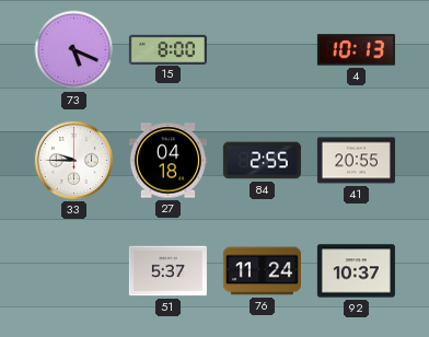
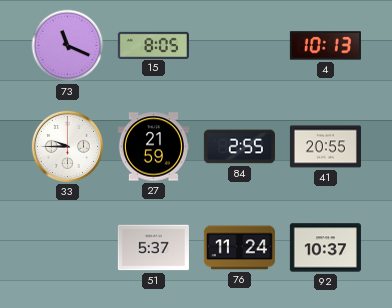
73: 5:19 -> 11:19
15: 8:00 -> 8:05
27: 04:18 -> 21:59
